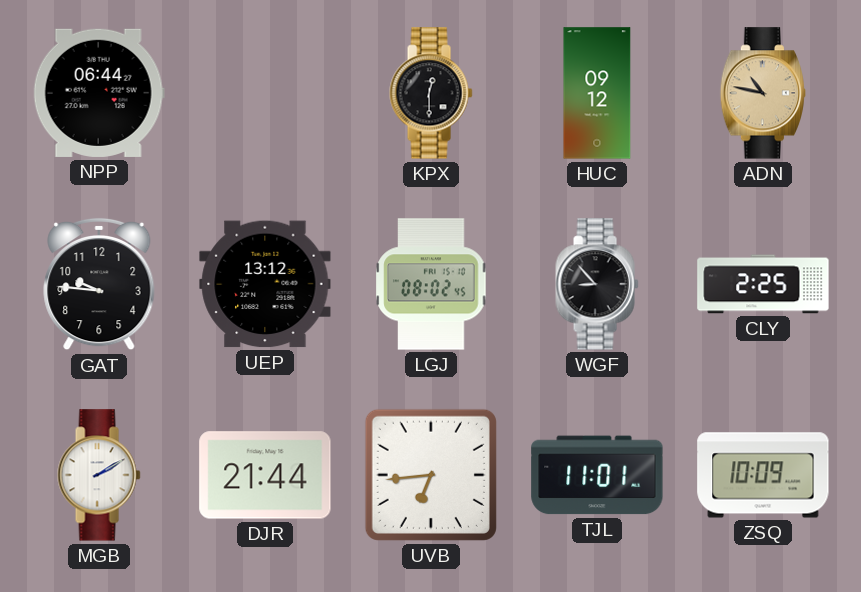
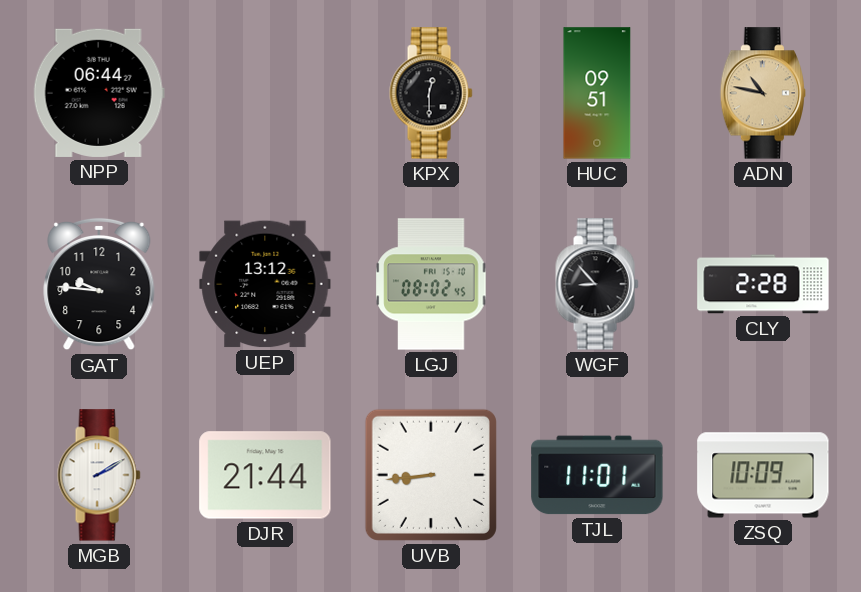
HUC: 09:12 -> 09:51
CLY: 2:25 -> 2:28
UVB: 6:44 -> 8:44
